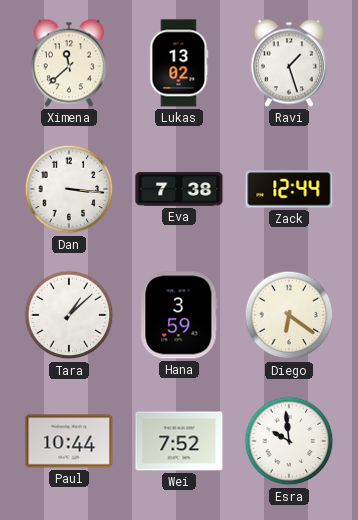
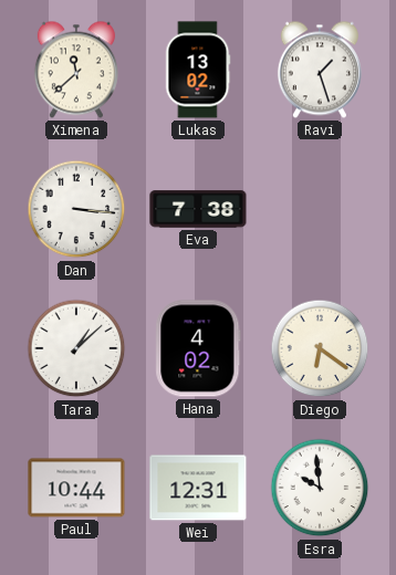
Zack: 12:44 -> none
Hana: 3:59 -> 4:02
Wei: 7:52 -> 12:31
